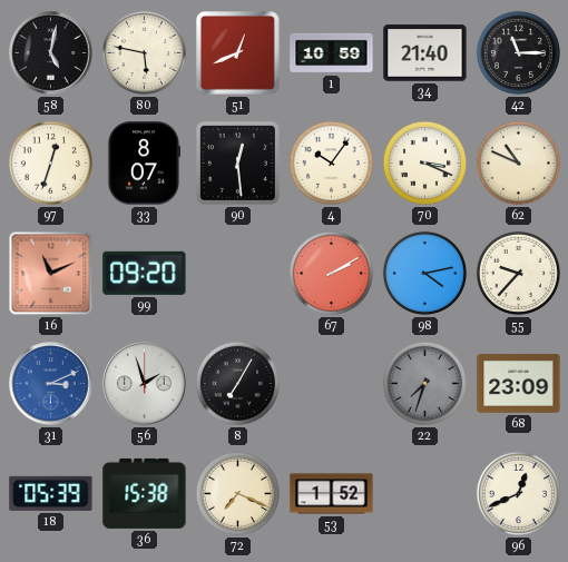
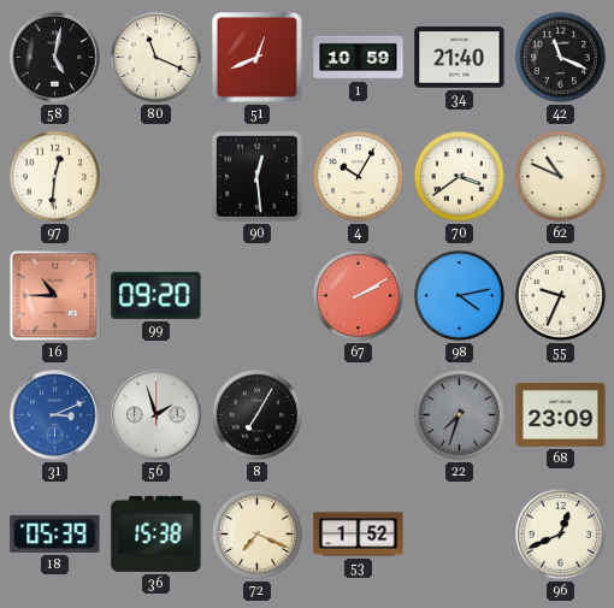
80: 5:47 -> 11:19
42: 11:15 -> 11:19
97: 12:33 -> 12:31
33: 8:07 -> none
4: 10:06 -> 10:05
70: 3:19 -> 3:39
16: 11:11 -> 10:45
55: 9:37 -> 9:34
